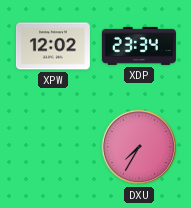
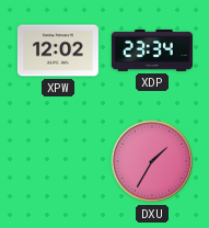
DXU: 7:35 -> 1:35
